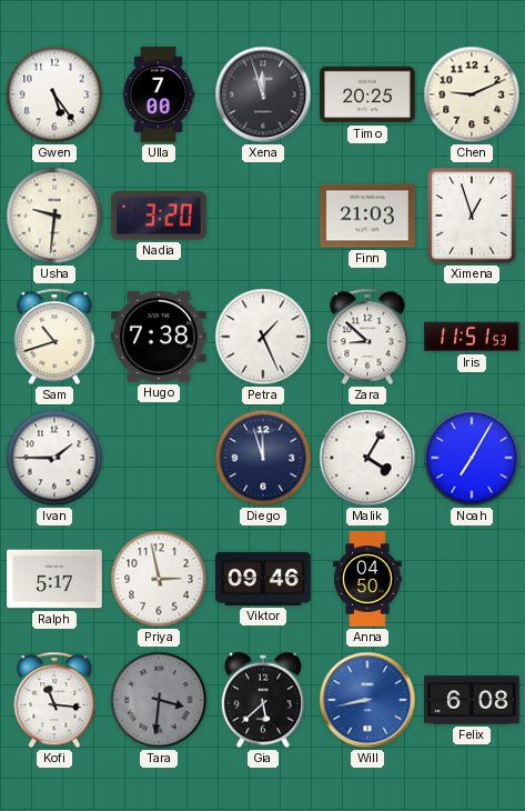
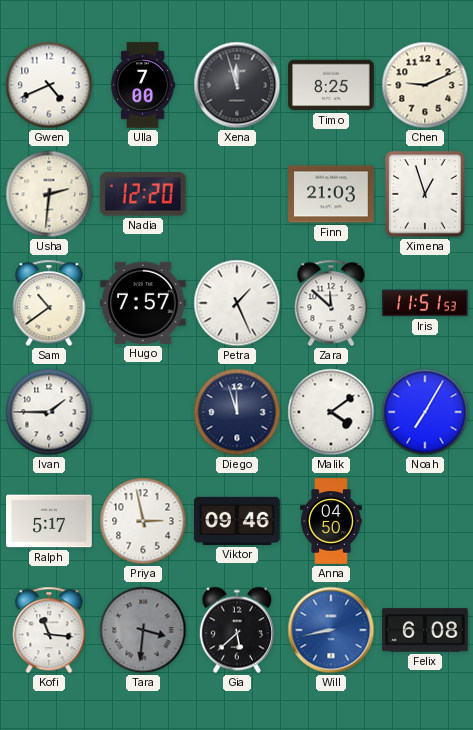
Gwen: 5:24 -> 4:41
Timo: 20:25 -> 8:25
Usha: 9:31 -> 2:31
Nadia: 3:20 -> 12:20
Sam: 10:42 -> 10:39
Hugo: 7:38 -> 7:57
Zara: 8:52 -> 11:52
Malik: 4:05 -> 4:09
